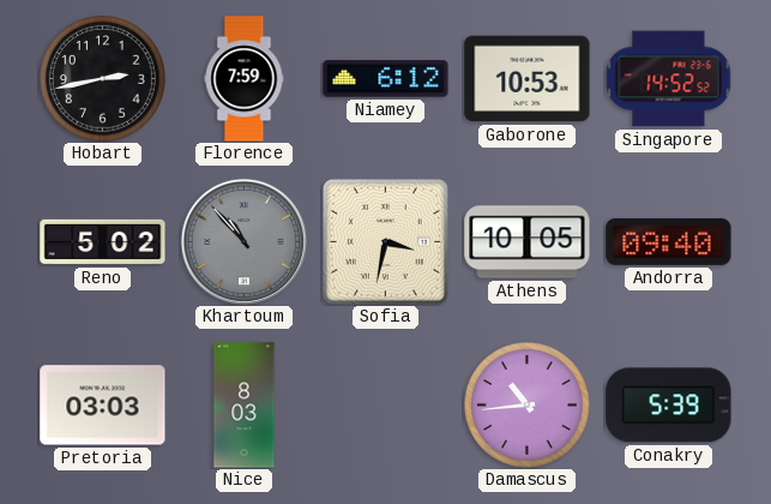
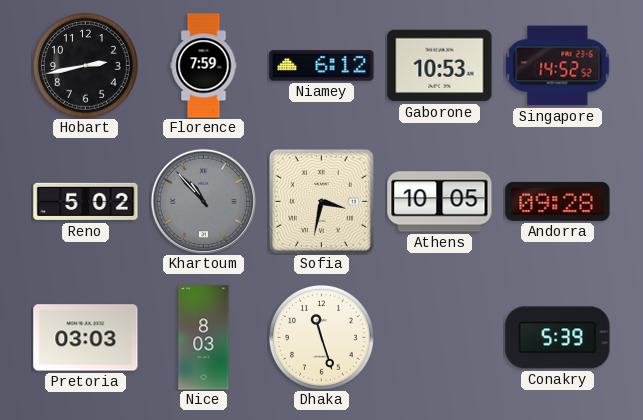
Andorra: 09:40 -> 09:28
Dhaka: none -> 11:27
Damascus: 10:44 -> none
